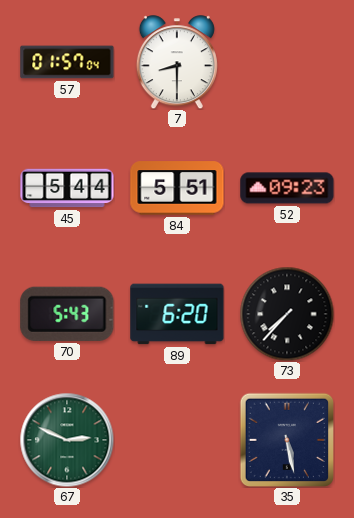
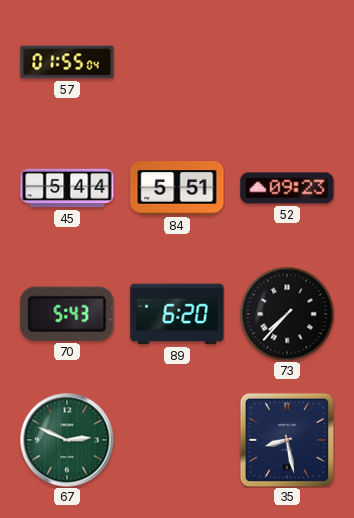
57: 01:57 -> 01:55
7: 8:30 -> none
35: 5:28 -> 8:28
